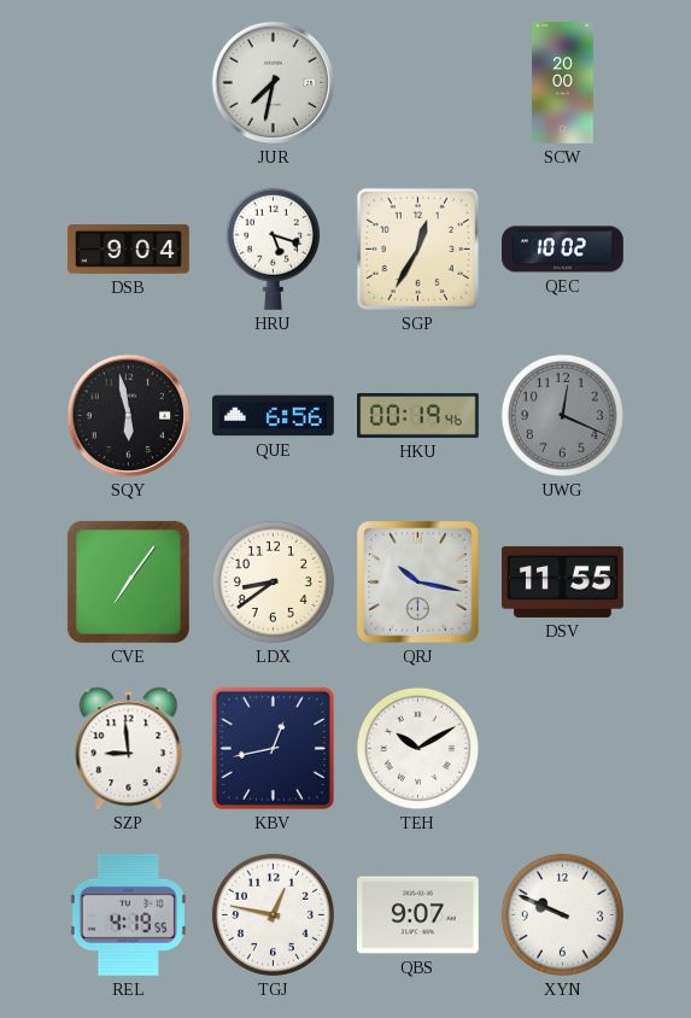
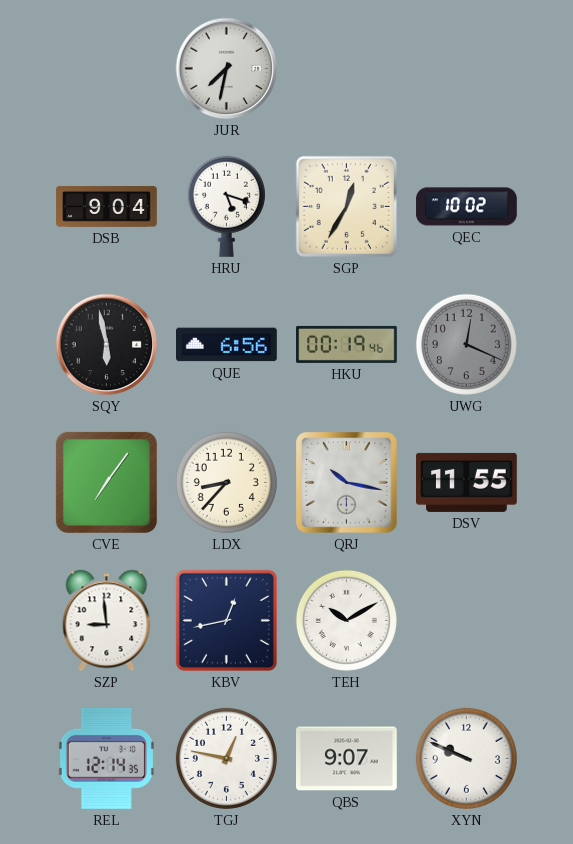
SCW: 20:00 -> none
LDX: 8:39 -> 8:37
REL: 4:19 -> 12:14
